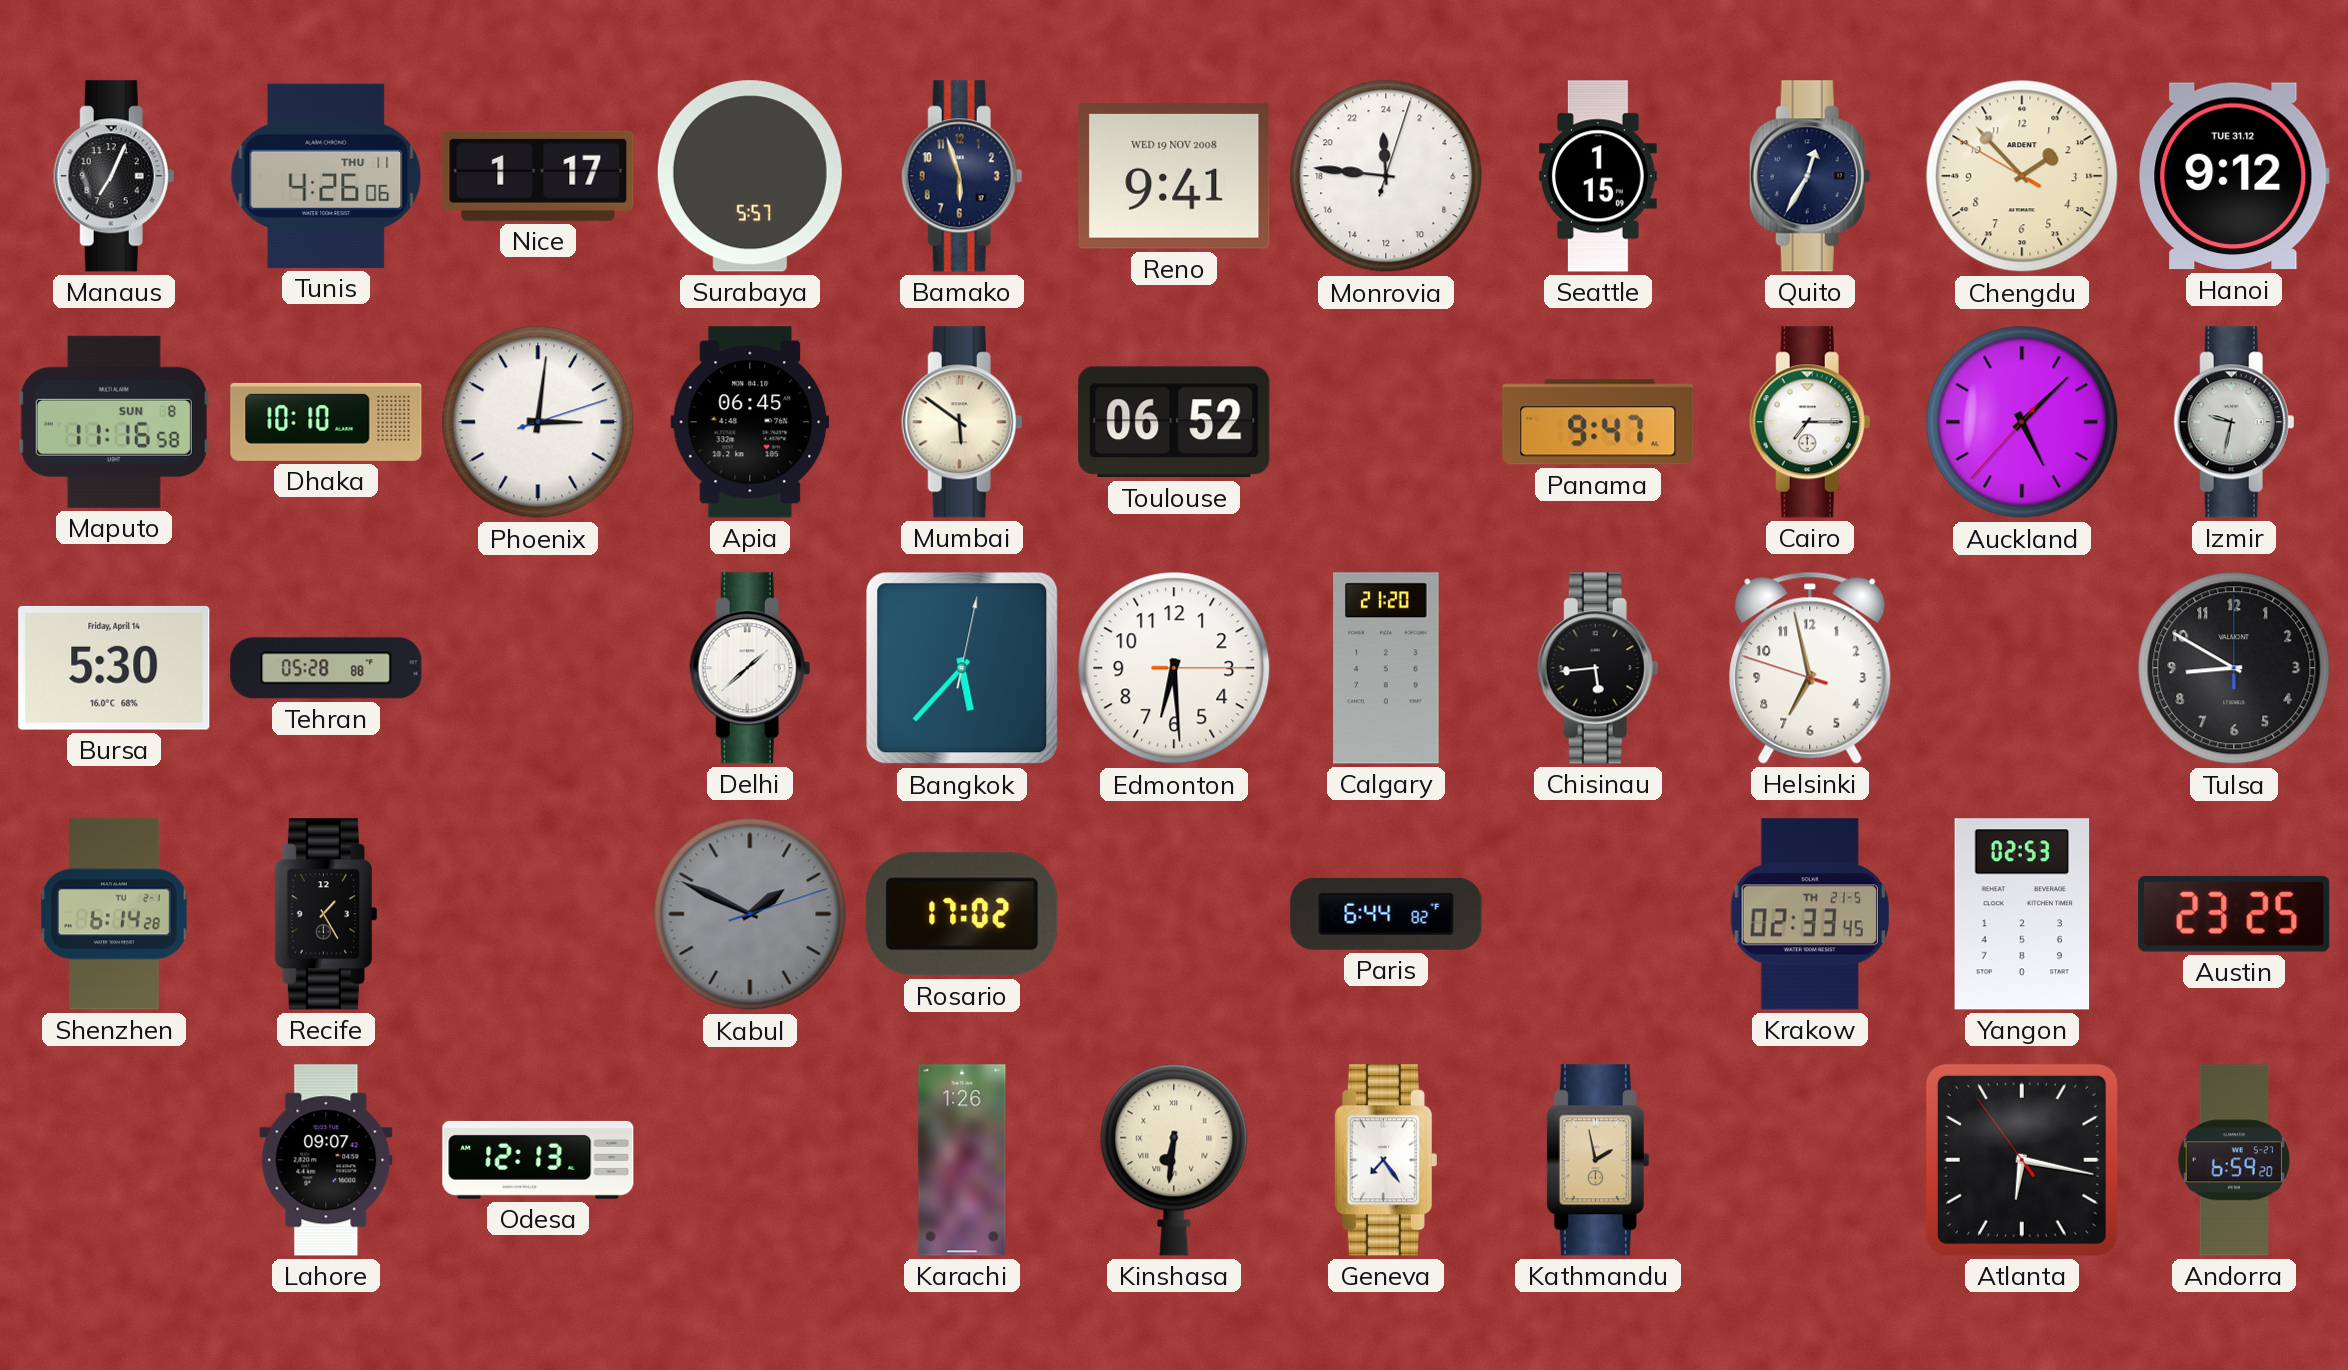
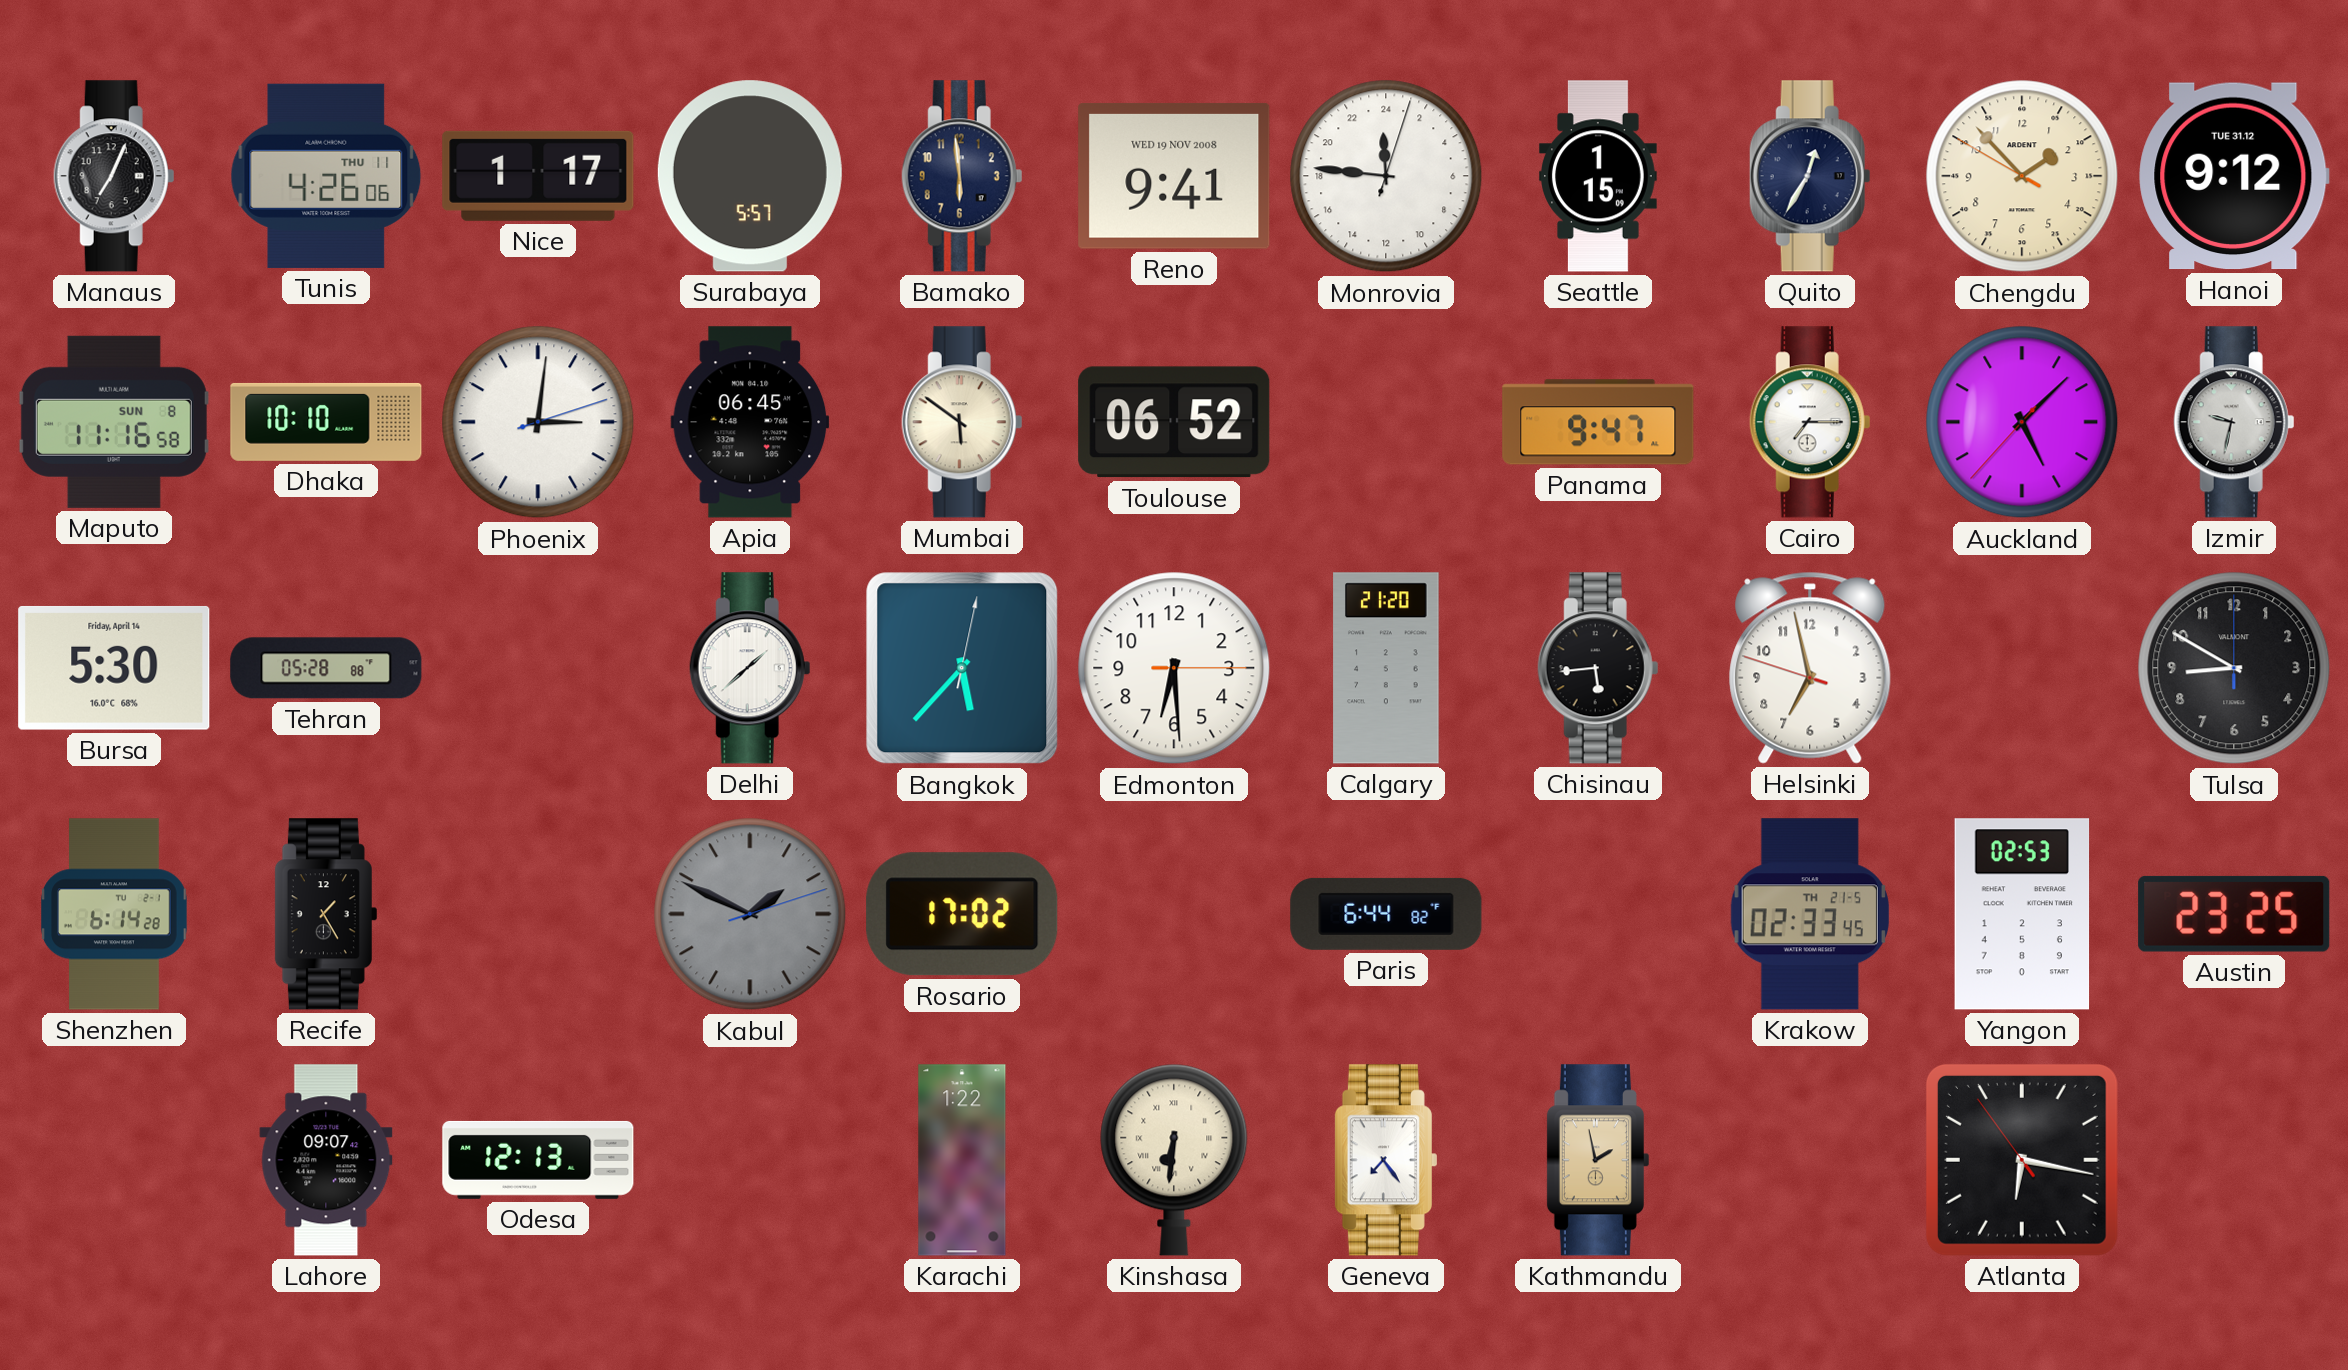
Bamako: 5:57 -> 5:59
Karachi: 1:26 -> 1:22
Andorra: 6:59 -> none
